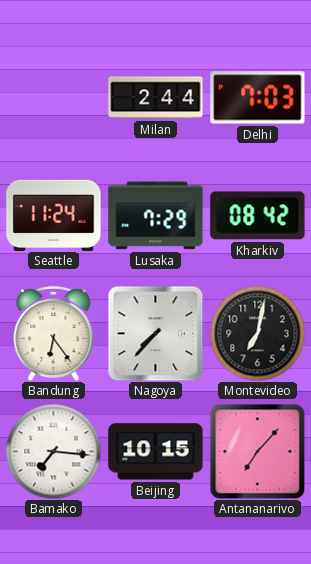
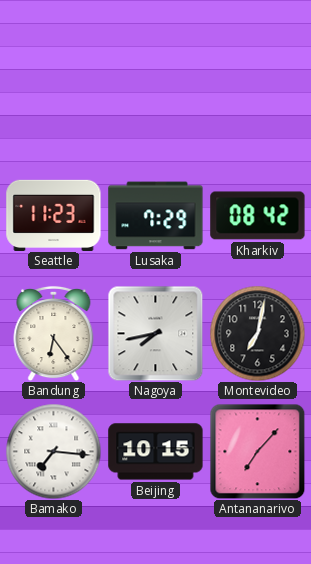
Milan: 2:44 -> none
Delhi: 7:03 -> none
Seattle: 11:24 -> 11:23
Nagoya: 7:37 -> 7:43
